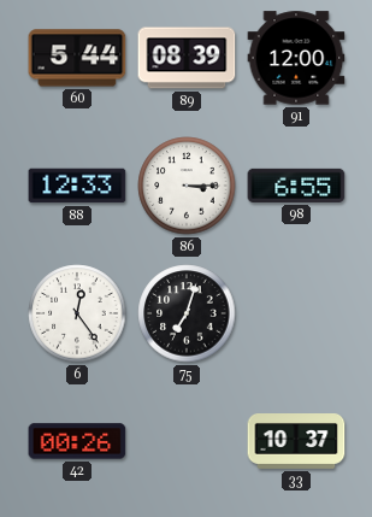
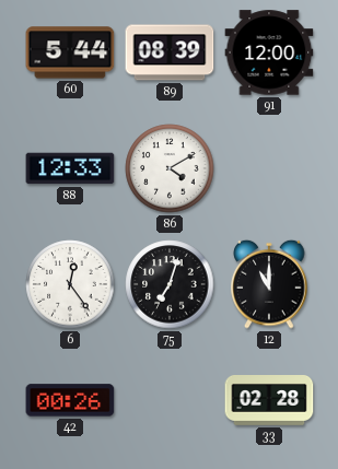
86: 3:15 -> 4:10
98: 6:55 -> none
12: none -> 11:00
33: 10:37 -> 02:28
